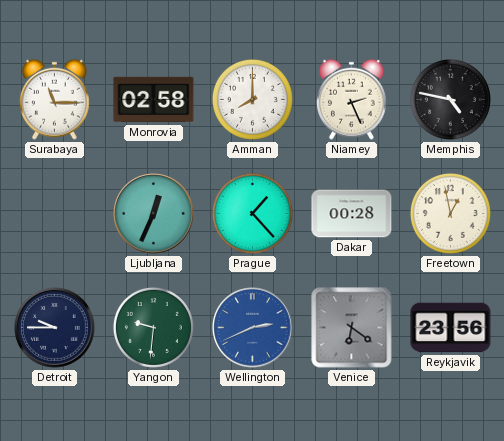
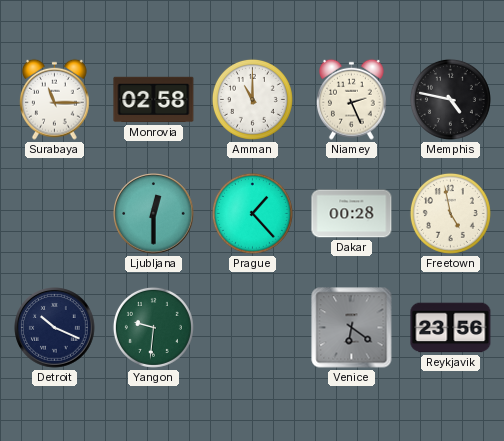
Amman: 8:00 -> 11:00
Ljubljana: 12:34 -> 12:30
Freetown: 12:58 -> 4:58
Detroit: 9:45 -> 10:19
Wellington: 2:41 -> none
